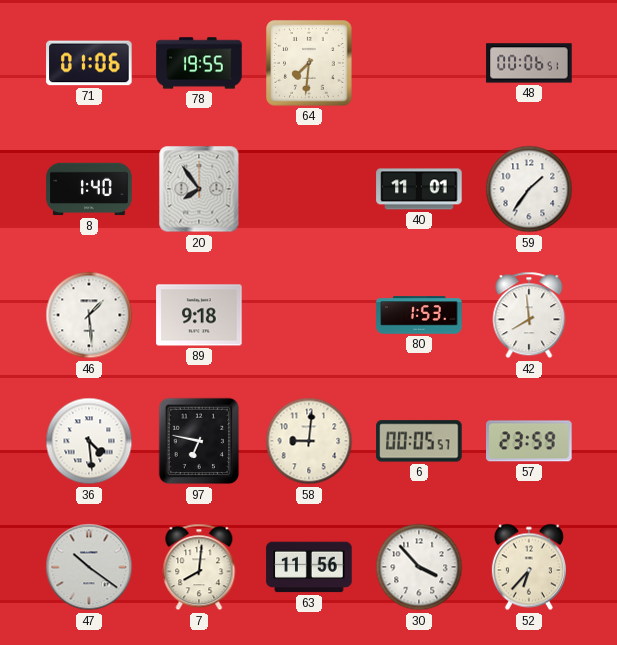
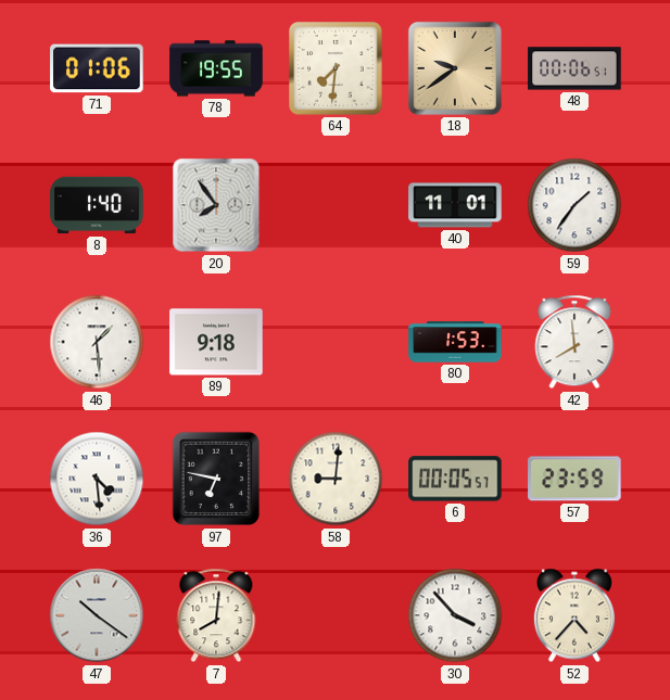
18: none -> 9:39
63: 11:56 -> none
52: 6:37 -> 4:37
